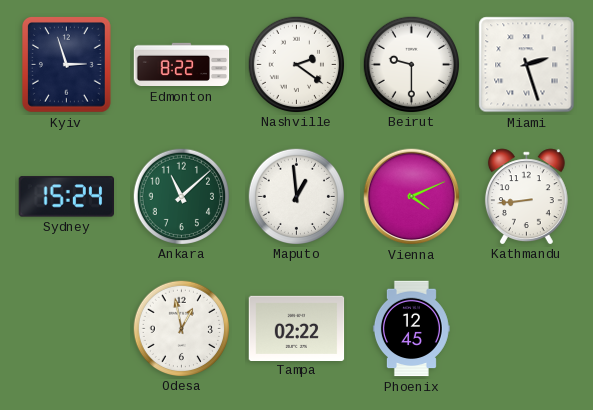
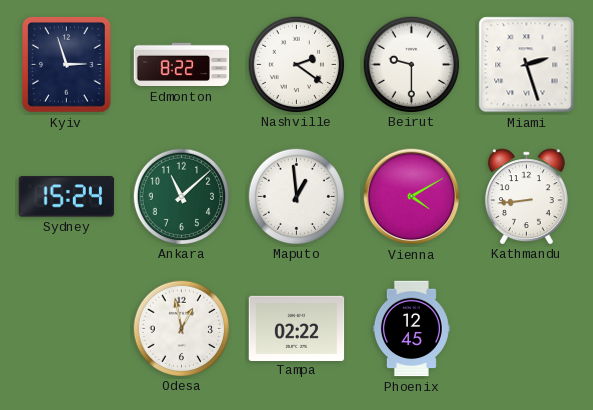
Vienna: 4:11 -> 4:10
